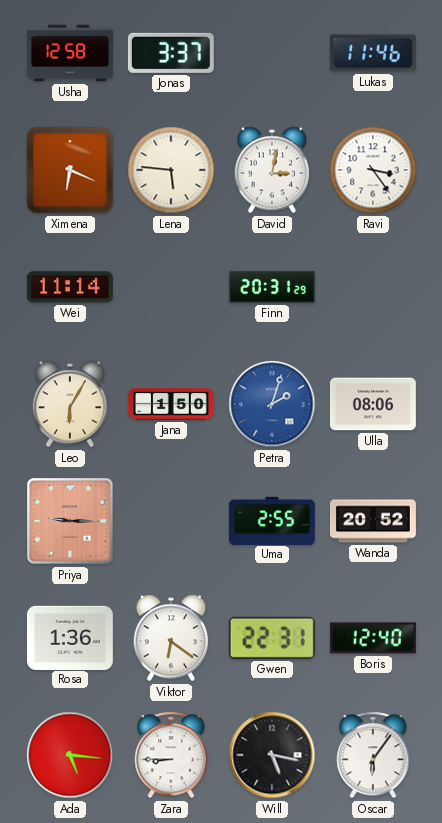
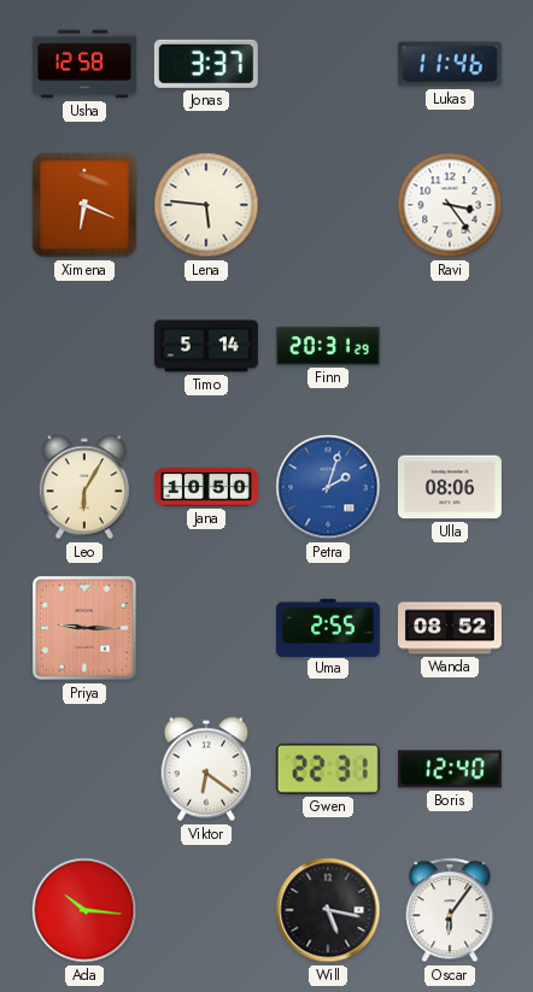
David: 3:02 -> none
Wei: 11:14 -> none
Timo: none -> 5:14
Jana: 1:50 -> 10:50
Wanda: 20:52 -> 08:52
Rosa: 1:36 -> none
Ada: 5:16 -> 10:16
Zara: 8:45 -> none
